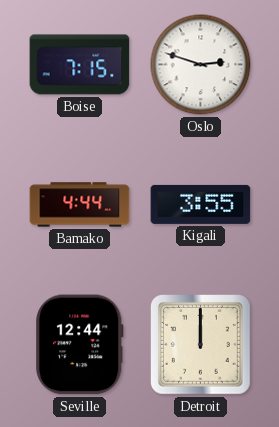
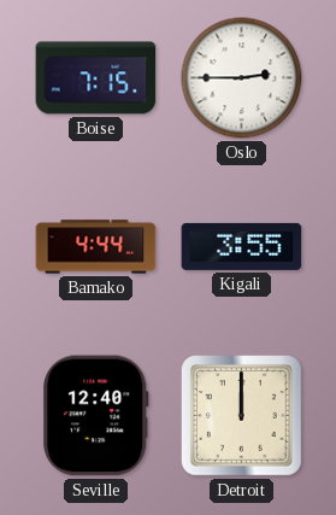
Oslo: 2:48 -> 2:45
Seville: 12:44 -> 12:40
